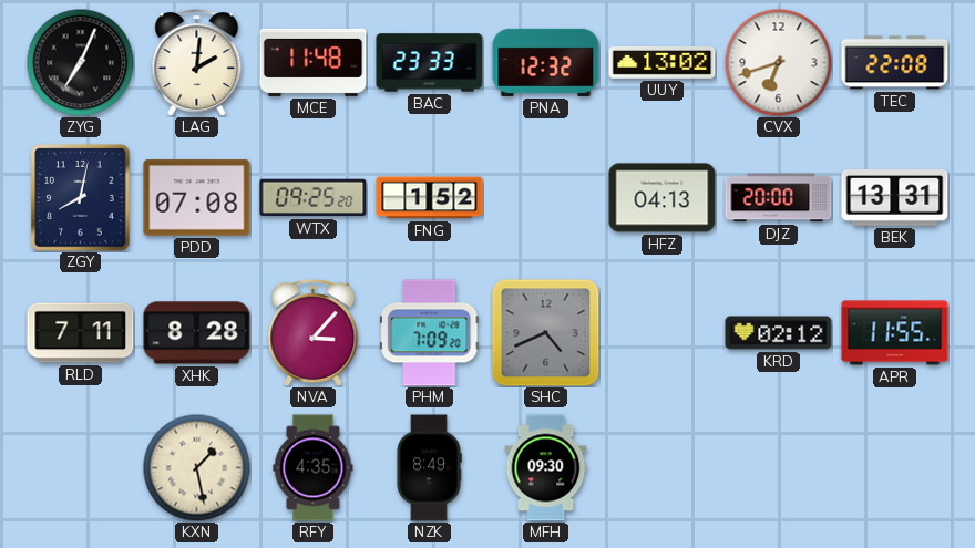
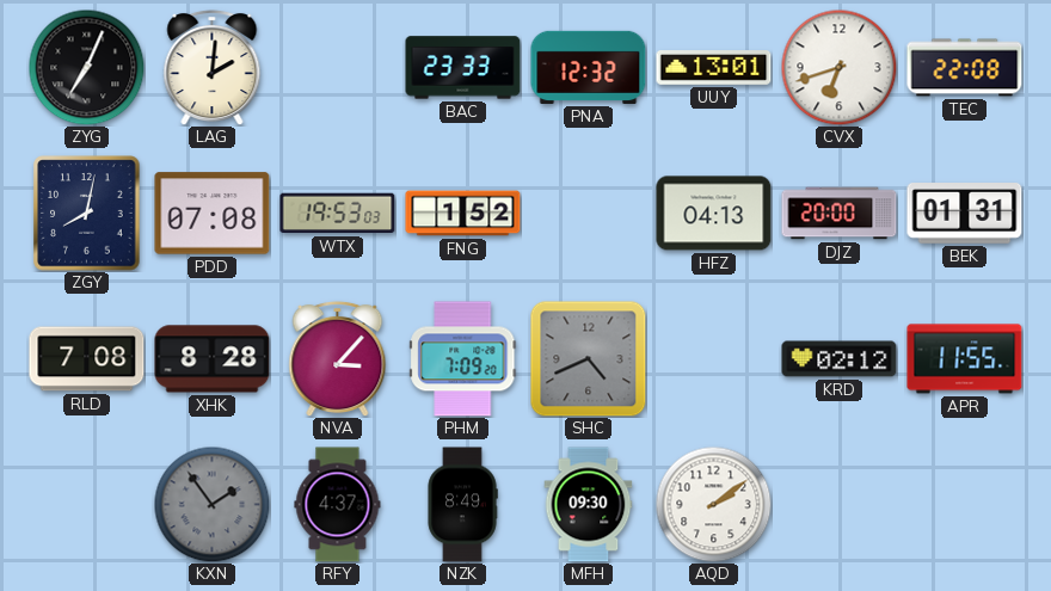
MCE: 11:48 -> none
UUY: 13:02 -> 13:01
WTX: 09:25 -> 19:53
BEK: 13:31 -> 01:31
RLD: 7:11 -> 7:08
KXN: 1:28 -> 1:54
KXN dial: cream -> grey
RFY: 4:35 -> 4:37
AQD: none -> 2:09
